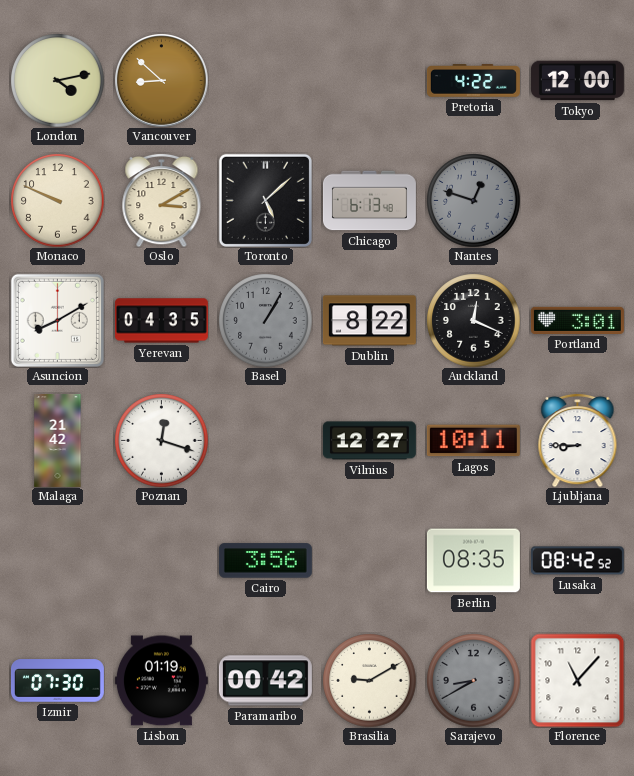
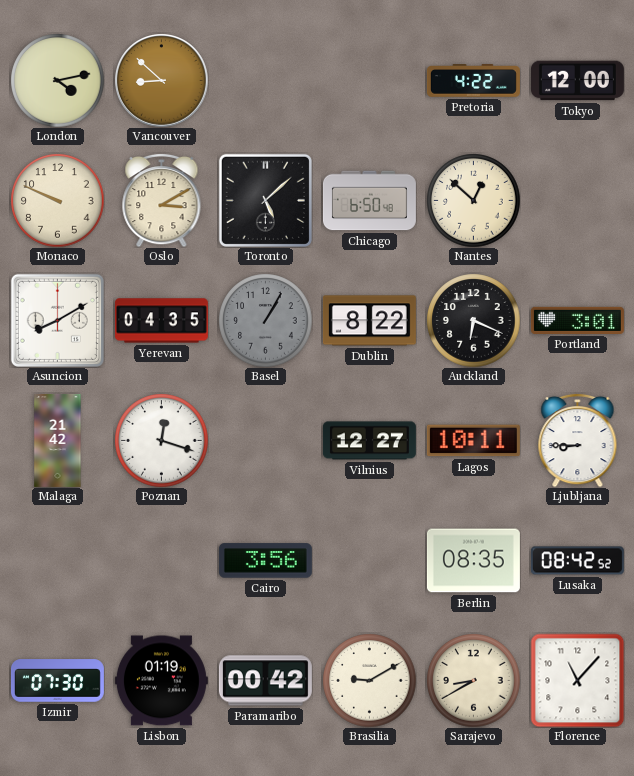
Chicago: 6:13 -> 6:50
Nantes: 12:48 -> 12:52
Nantes dial: grey -> cream
Auckland: 12:19 -> 6:19
Sarajevo dial: grey -> cream
